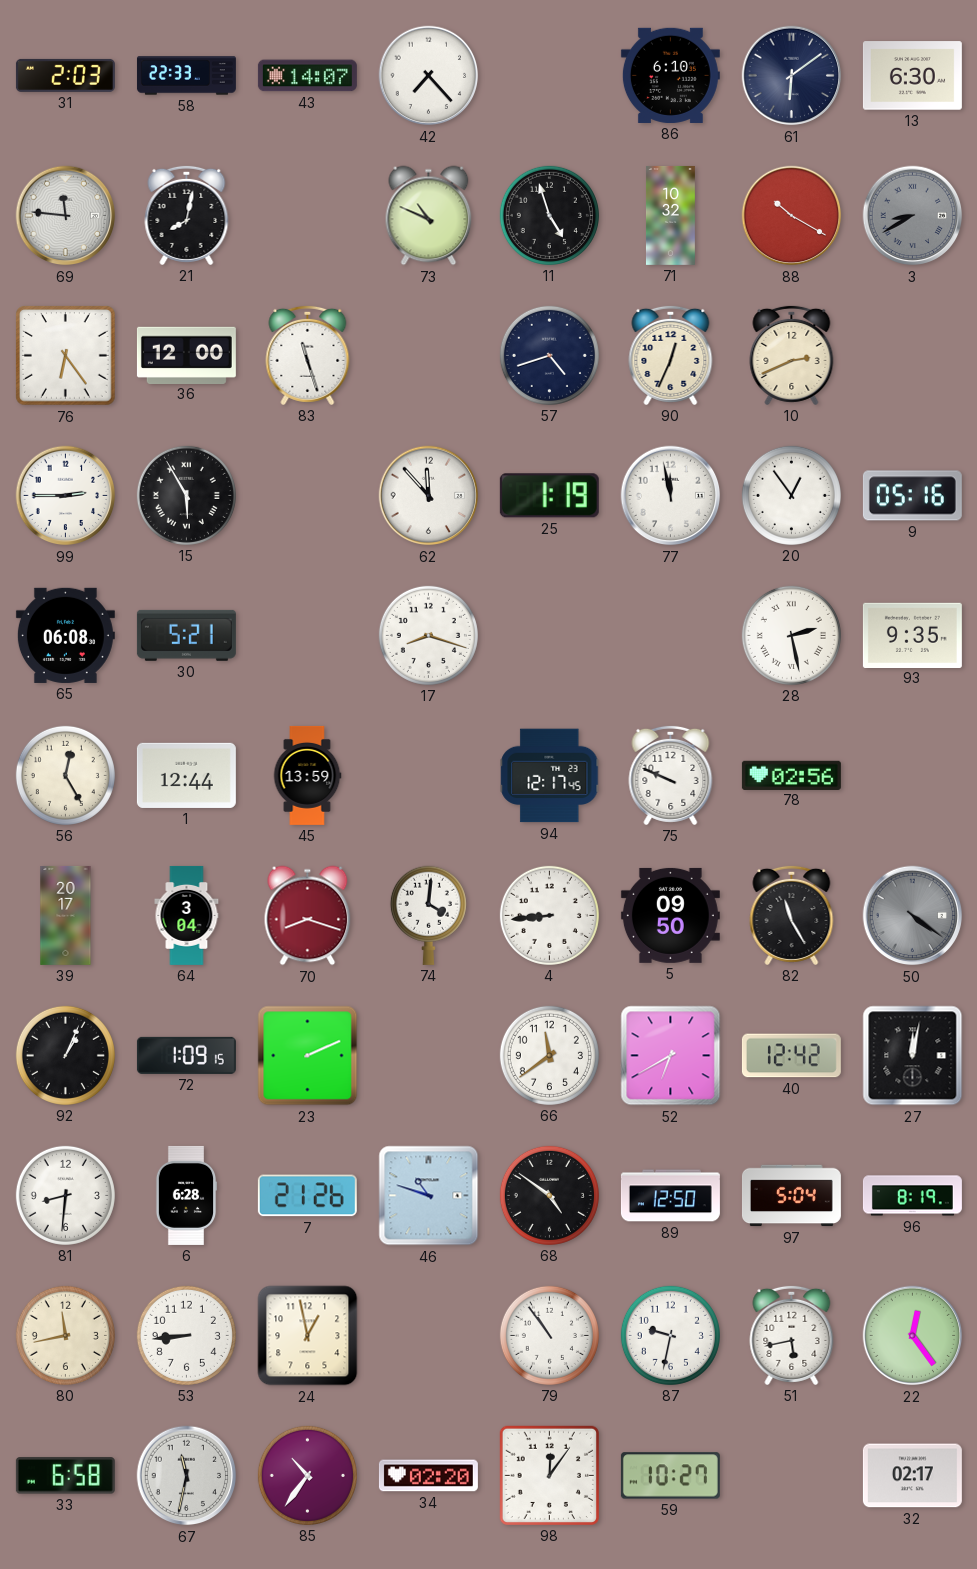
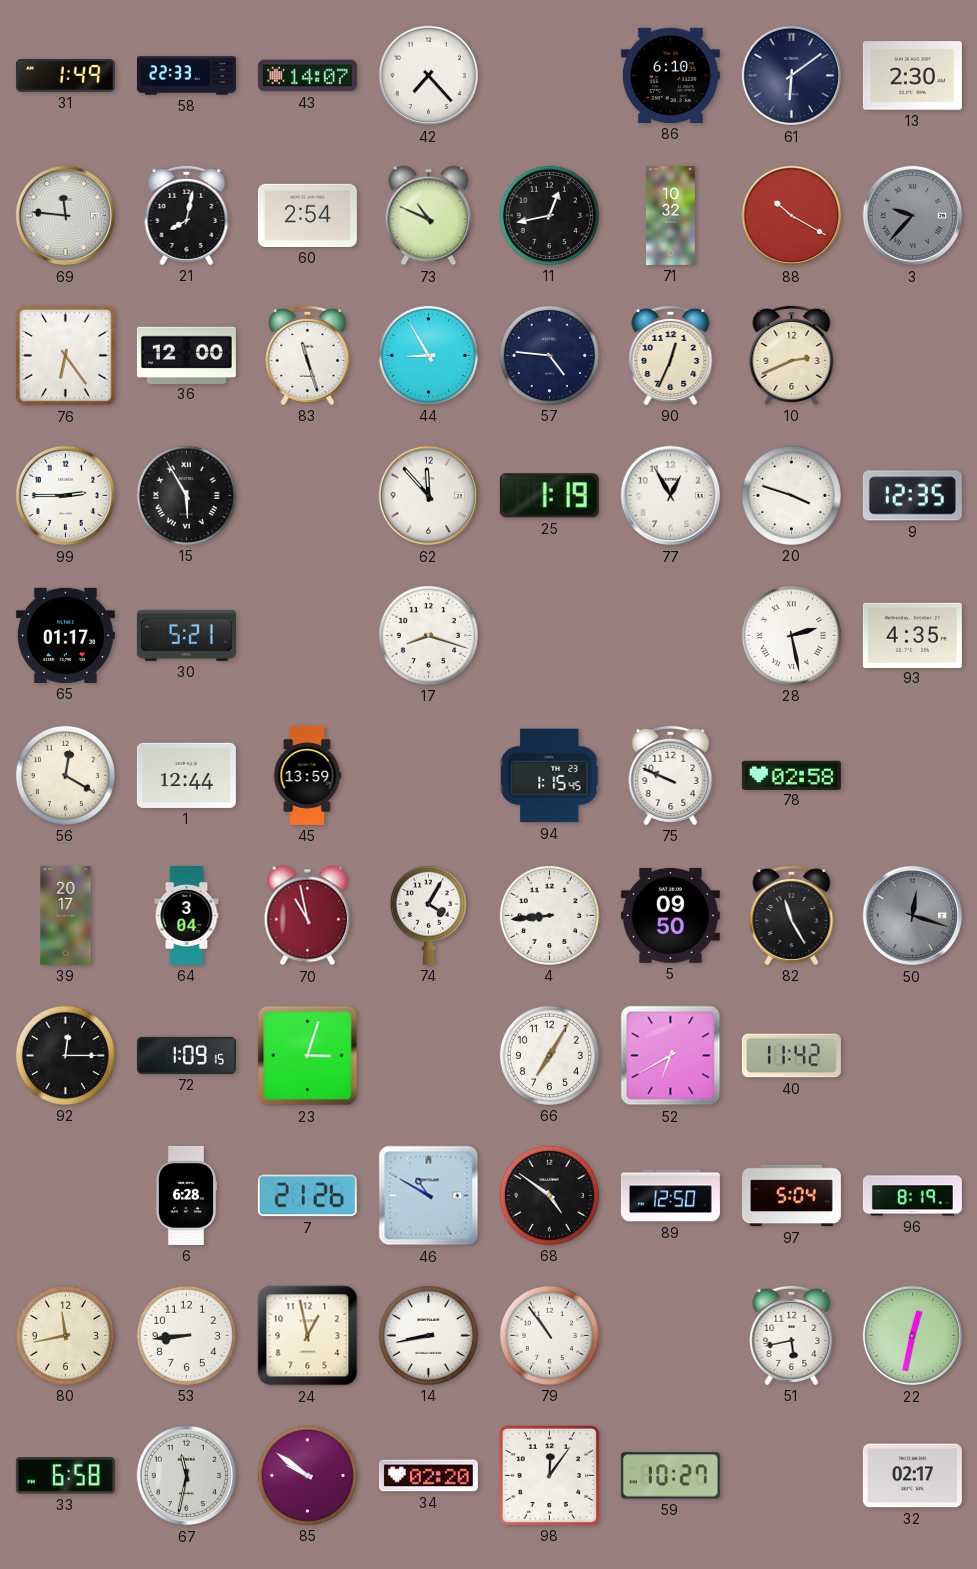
31: 2:03 -> 1:49
13: 6:30 -> 2:30
60: none -> 2:54
11: 4:57 -> 12:43
3: 8:40 -> 9:37
44: none -> 8:55
57: 4:42 -> 4:46
77: 11:58 -> 12:55
20: 12:54 -> 3:48
9: 05:16 -> 12:35
65: 06:08 -> 01:17
93: 9:35 -> 4:35
56: 12:25 -> 12:20
94: 12:17 -> 1:15
78: 02:56 -> 02:58
70: 8:18 -> 10:58
74: 4:01 -> 4:05
50: 4:21 -> 12:18
92: 1:04 -> 12:15
23: 2:11 -> 3:03
66: 11:39 -> 7:05
40: 12:42 -> 11:42
27: 12:02 -> none
81: 8:31 -> none
46: 10:48 -> 10:50
14: none -> 8:43
87: 9:32 -> none
22: 12:24 -> 12:32
85: 10:36 -> 9:51
